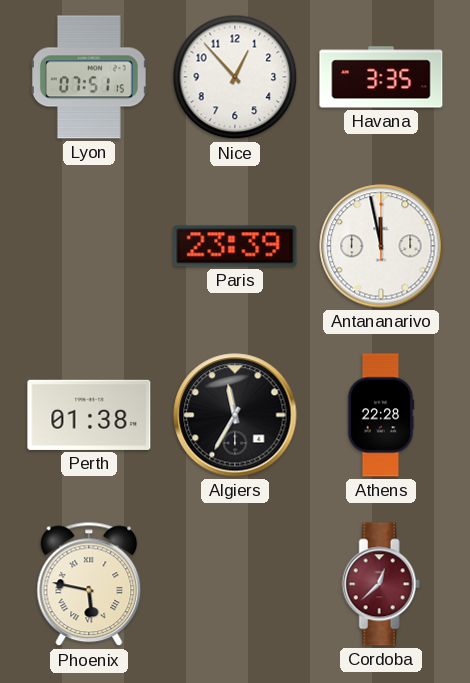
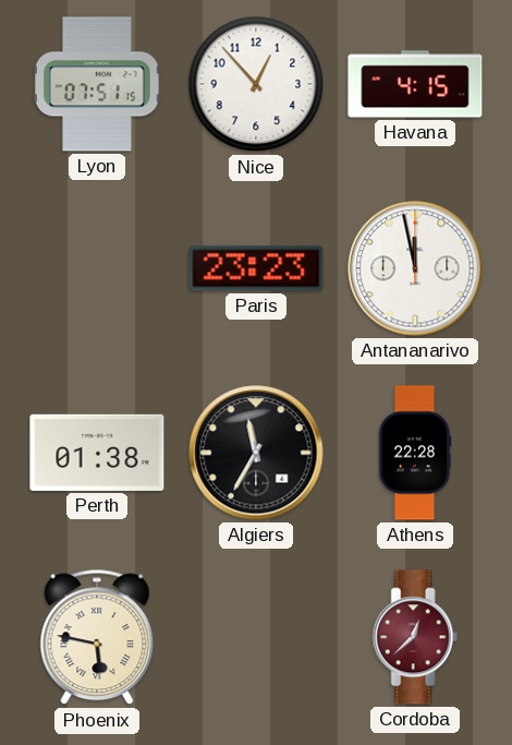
Havana: 3:35 -> 4:15
Paris: 23:39 -> 23:23
